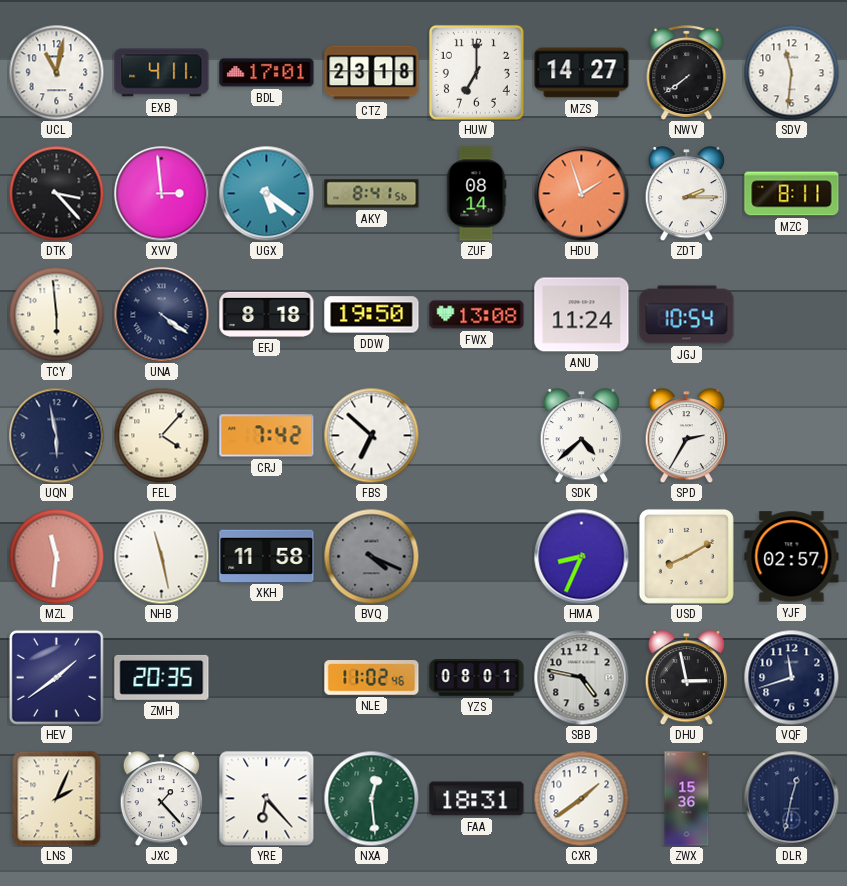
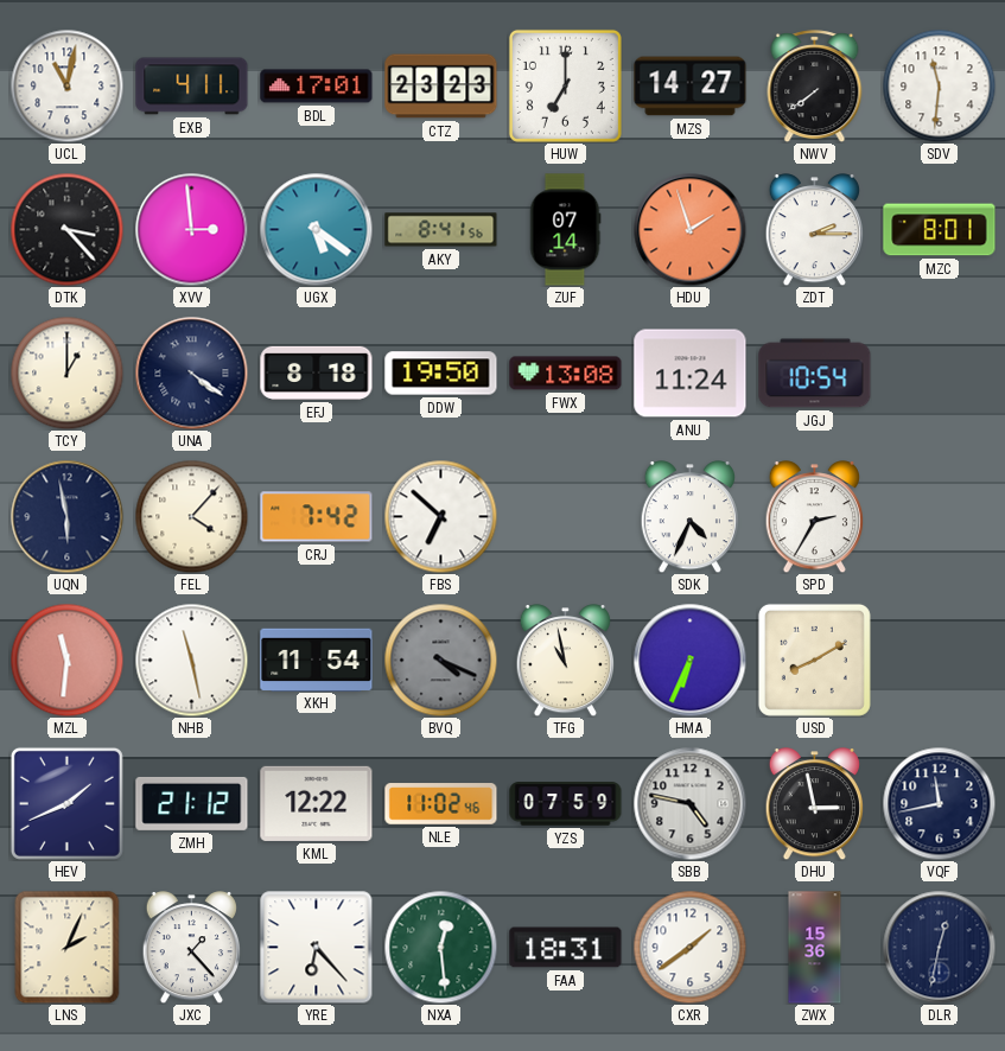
CTZ: 23:18 -> 23:23
ZUF: 08:14 -> 07:14
MZC: 8:11 -> 8:01
TCY: 5:59 -> 1:00
SDK: 4:38 -> 4:34
XKH: 11:58 -> 11:54
TFG: none -> 10:58
HMA: 8:34 -> 6:34
YJF: 02:57 -> none
HEV: 1:39 -> 1:41
ZMH: 20:35 -> 21:12
KML: none -> 12:22
YZS: 08:01 -> 07:59
VQF: 11:42 -> 11:43
